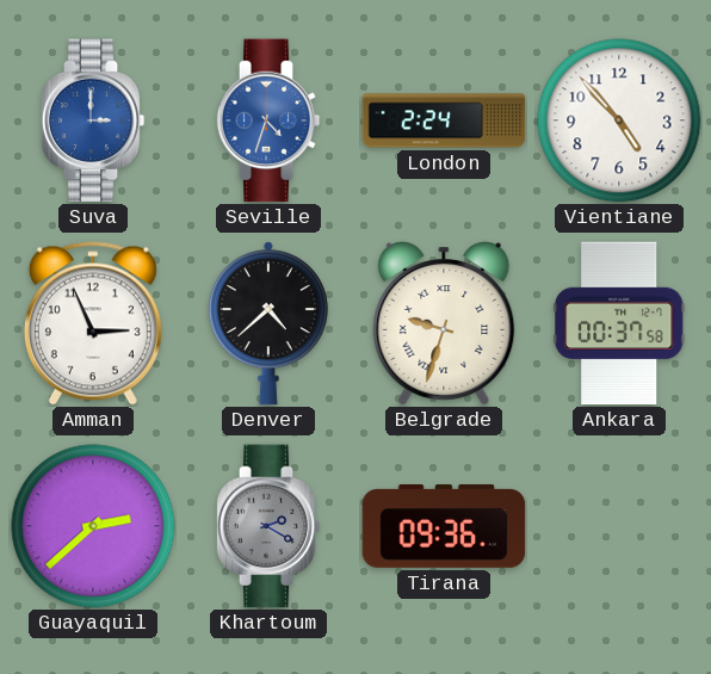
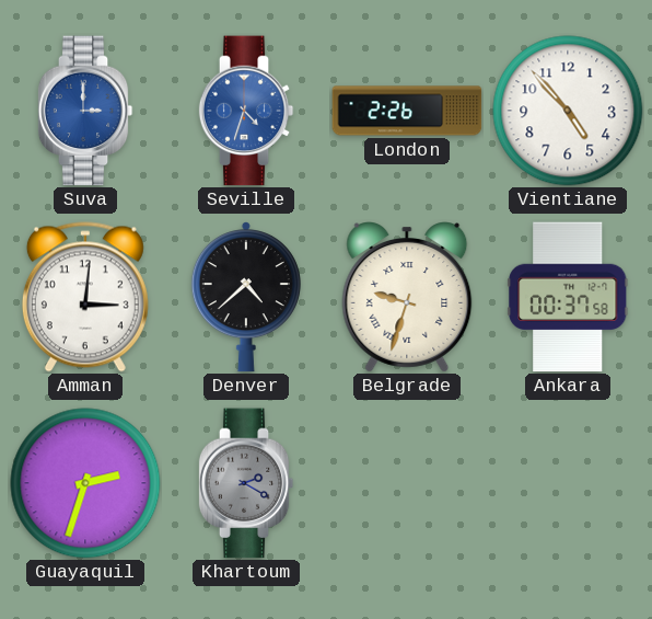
London: 2:24 -> 2:26
Amman: 2:56 -> 3:01
Guayaquil: 2:38 -> 2:33
Tirana: 09:36 -> none
